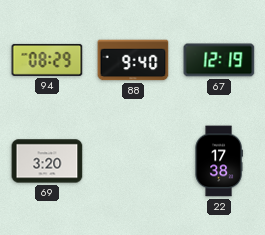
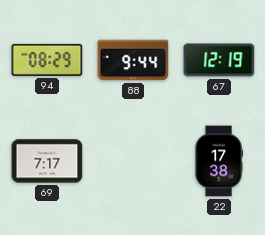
88: 9:40 -> 9:44
69: 3:20 -> 7:17
